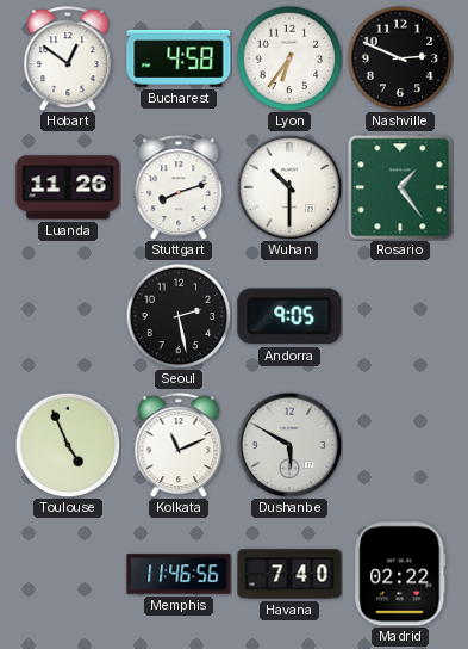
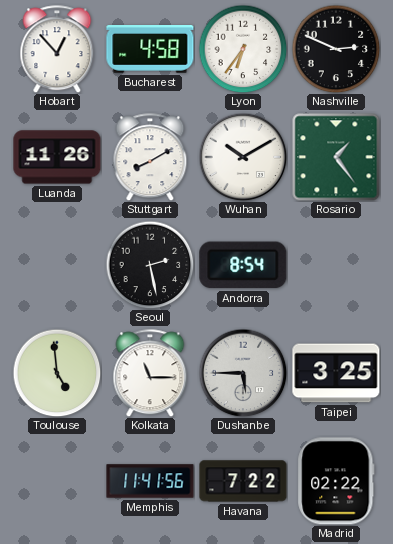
Hobart: 12:51 -> 12:53
Stuttgart: 8:12 -> 8:10
Wuhan: 10:30 -> 10:10
Andorra: 9:05 -> 8:54
Toulouse: 4:56 -> 4:59
Kolkata: 11:11 -> 11:15
Dushanbe: 5:50 -> 5:45
Taipei: none -> 3:25
Memphis: 11:46 -> 11:41
Havana: 7:40 -> 7:22
